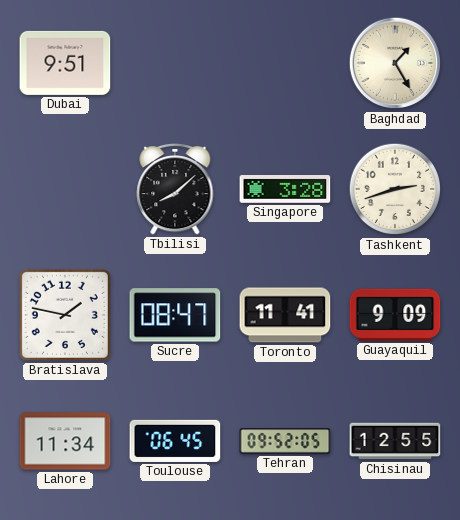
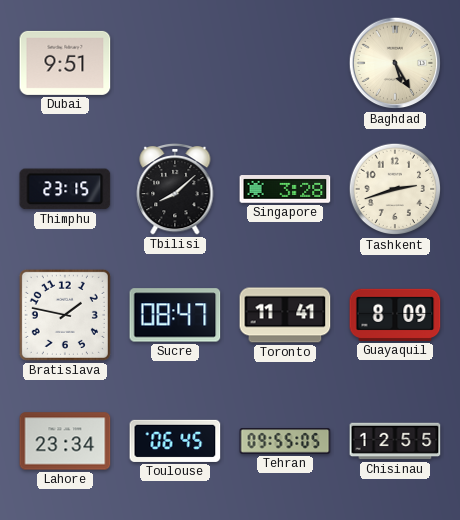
Baghdad: 1:25 -> 5:25
Thimphu: none -> 23:15
Guayaquil: 9:09 -> 8:09
Lahore: 11:34 -> 23:34
Tehran: 09:52 -> 09:55
